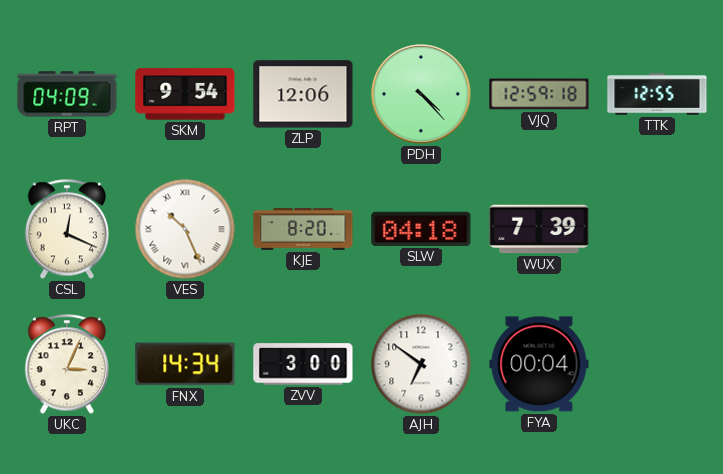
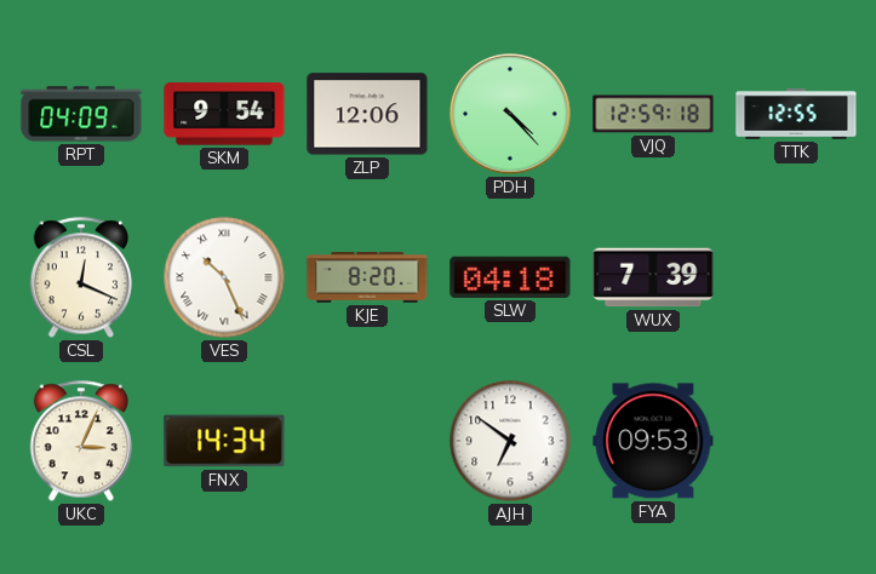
ZVV: 3:00 -> none
FYA: 00:04 -> 09:53
